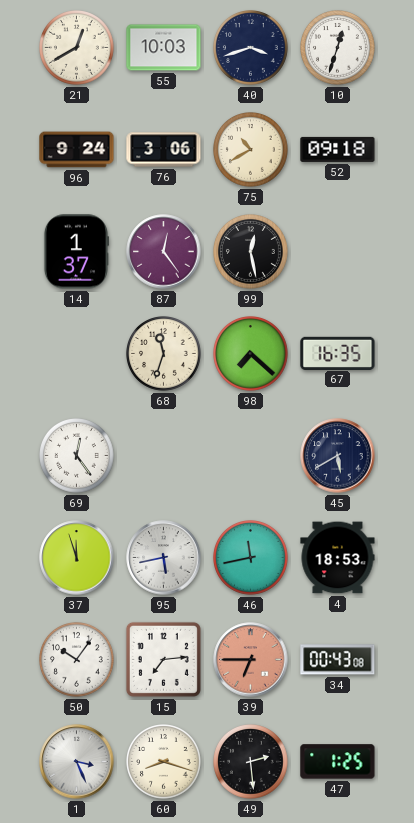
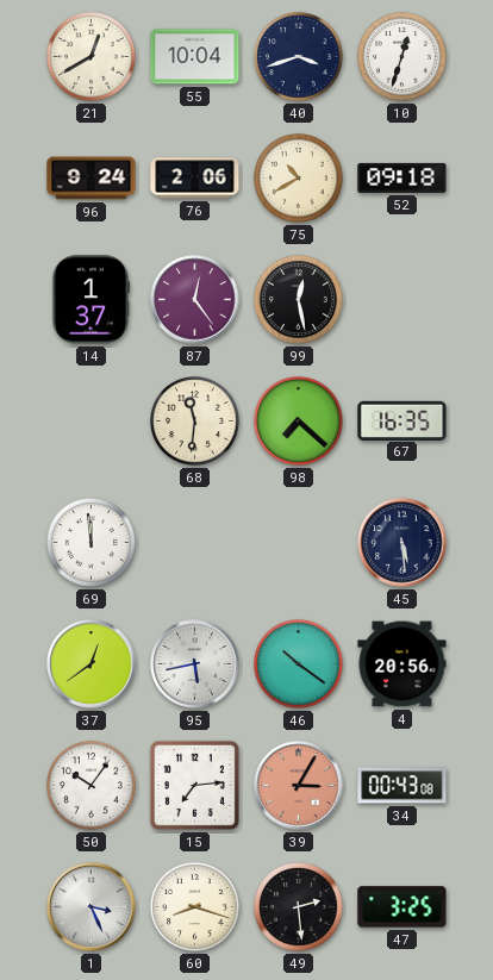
55: 10:03 -> 10:04
76: 3:06 -> 2:06
68: 11:33 -> 11:31
69: 12:24 -> 11:59
45: 5:40 -> 5:29
37: 11:57 -> 12:39
46: 11:43 -> 10:21
4: 18:53 -> 20:56
39: 6:45 -> 3:05
47: 1:25 -> 3:25
